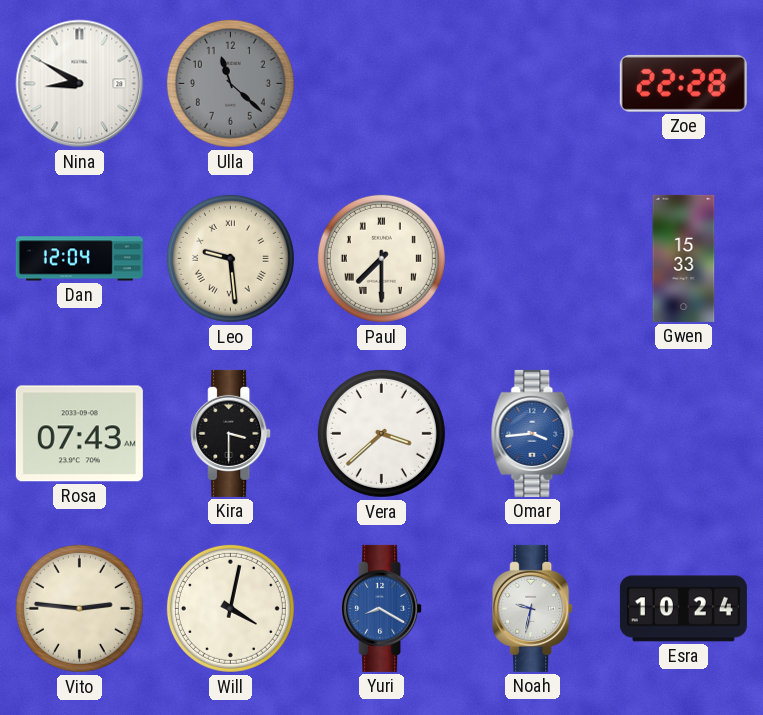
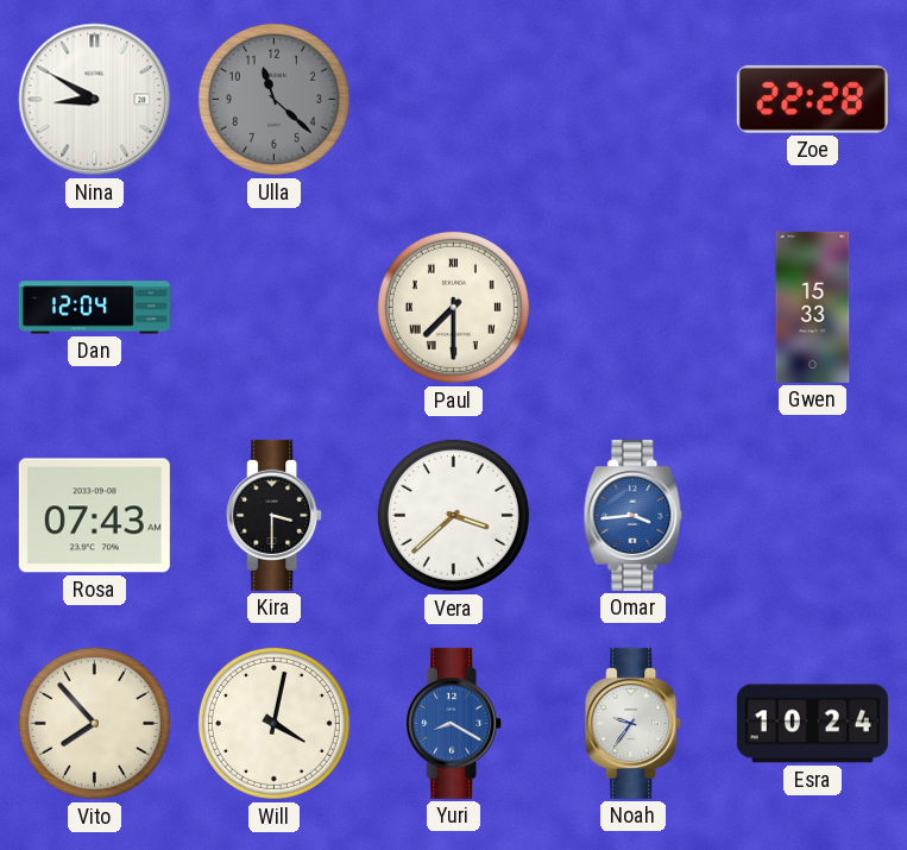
Leo: 9:29 -> none
Vito: 2:46 -> 7:53
Noah: 9:32 -> 9:36
